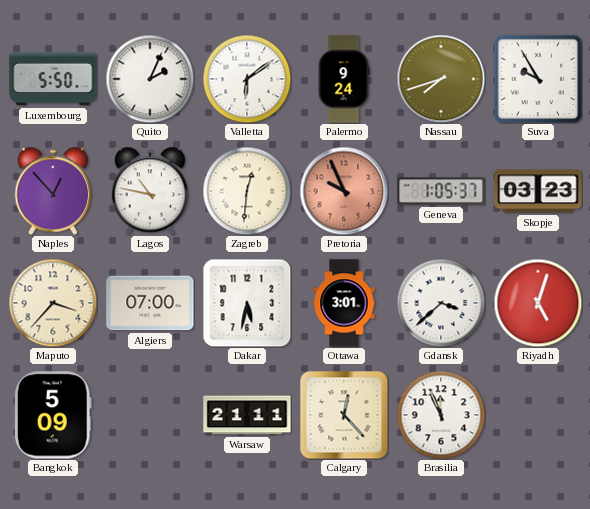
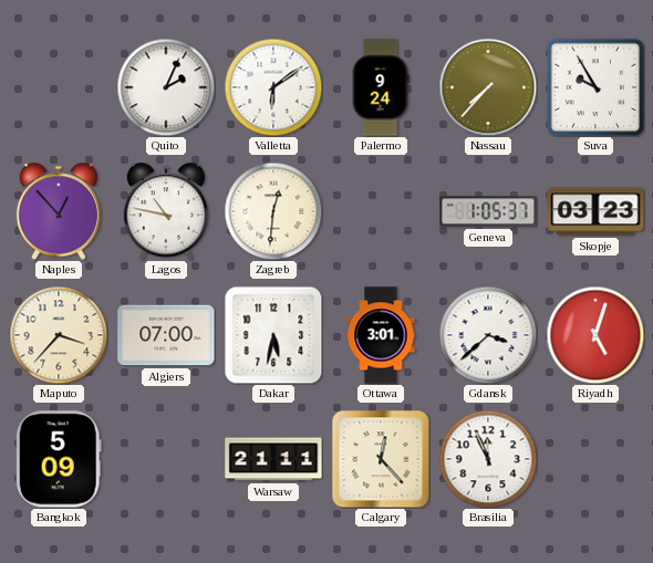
Luxembourg: 5:50 -> none
Nassau: 7:42 -> 7:37
Pretoria: 9:56 -> none
